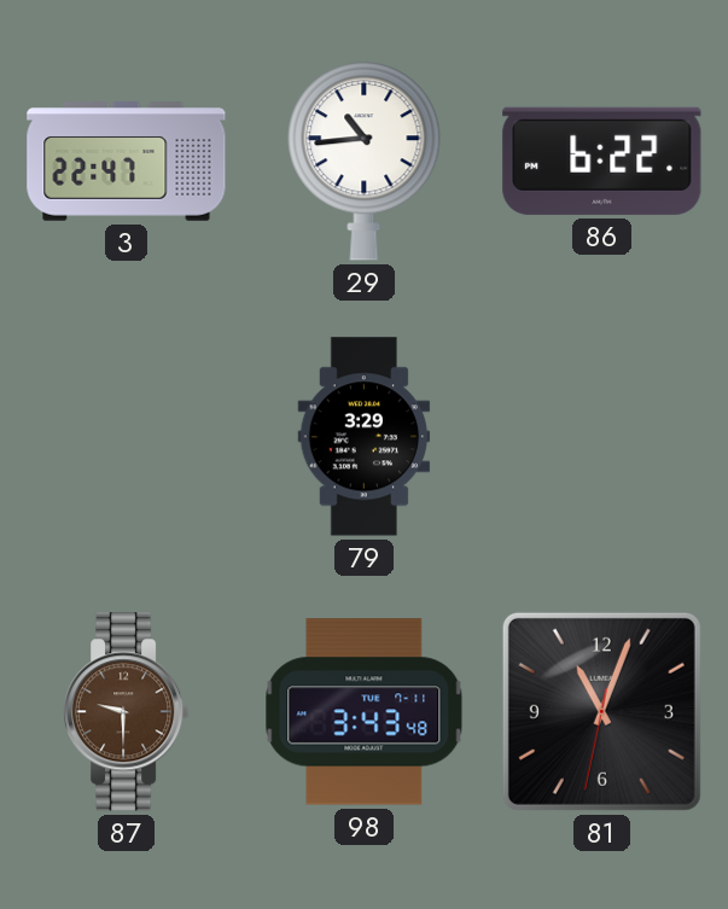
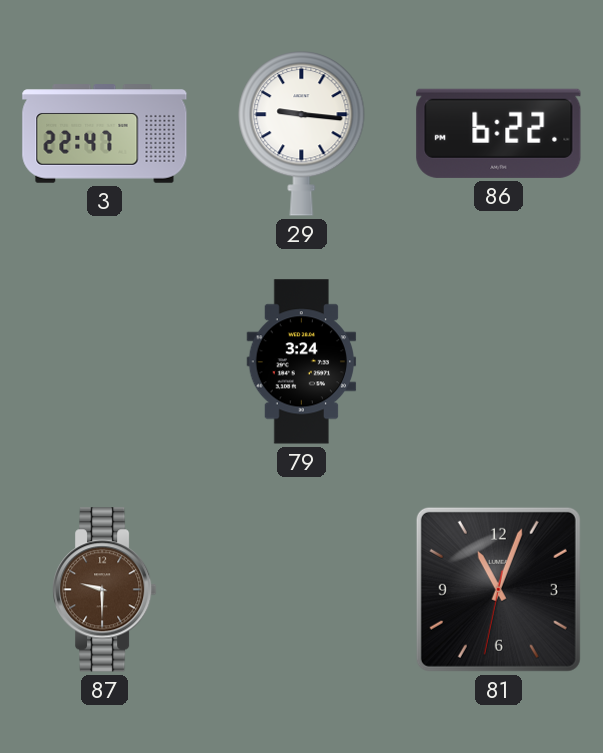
29: 10:44 -> 9:16
79: 3:29 -> 3:24
98: 3:43 -> none
